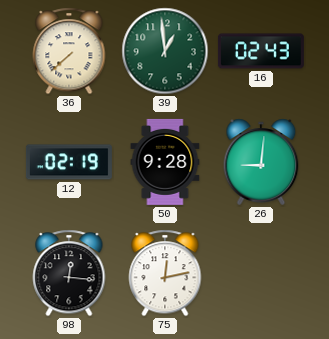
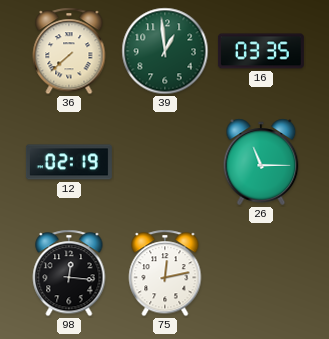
16: 02:43 -> 03:35
50: 9:28 -> none
26: 9:01 -> 11:15
